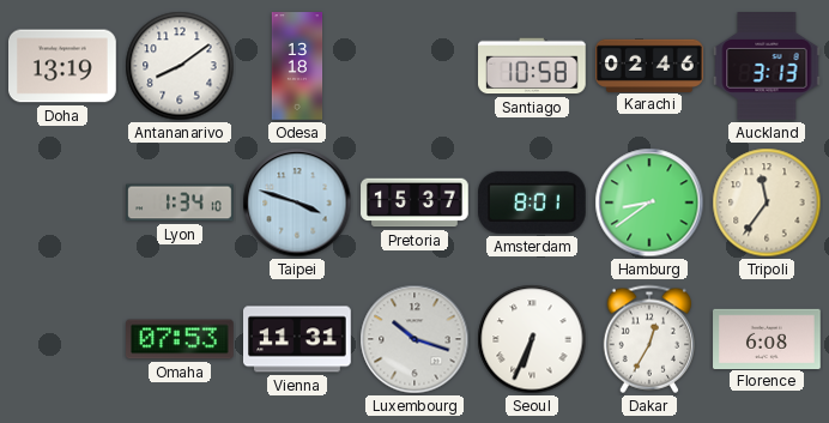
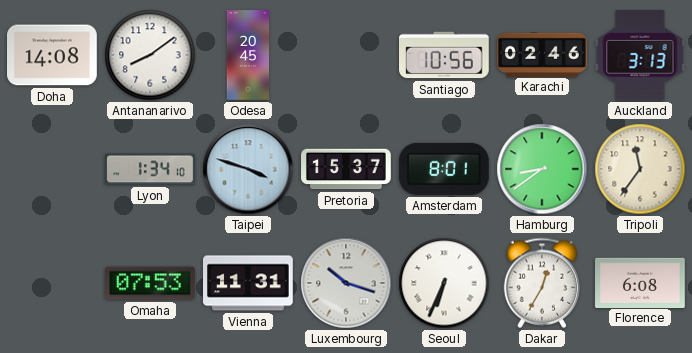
Doha: 13:19 -> 14:08
Odesa: 13:18 -> 20:45
Santiago: 10:58 -> 10:56
